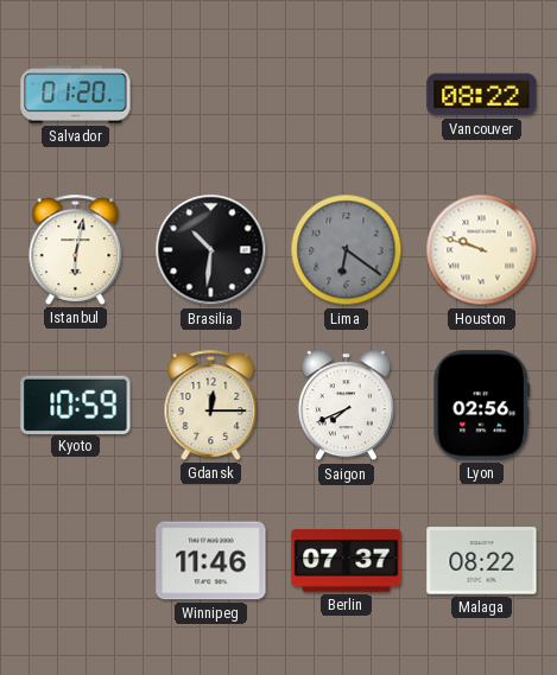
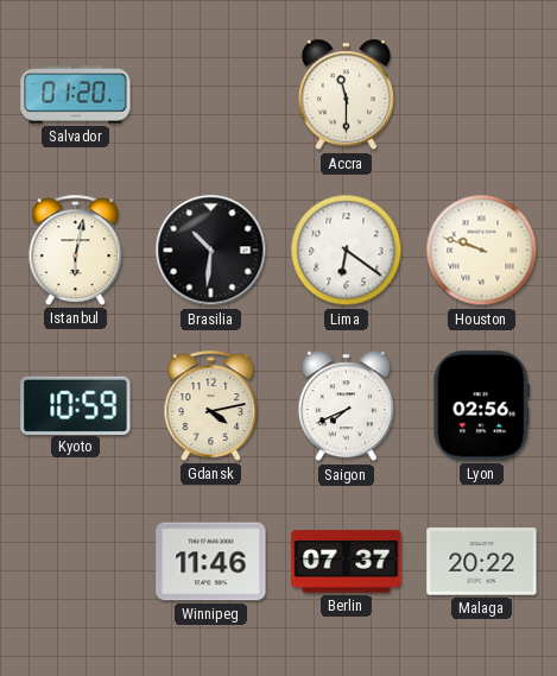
Accra: none -> 11:30
Vancouver: 08:22 -> none
Lima dial: grey -> white
Gdansk: 12:15 -> 4:13
Malaga: 08:22 -> 20:22
